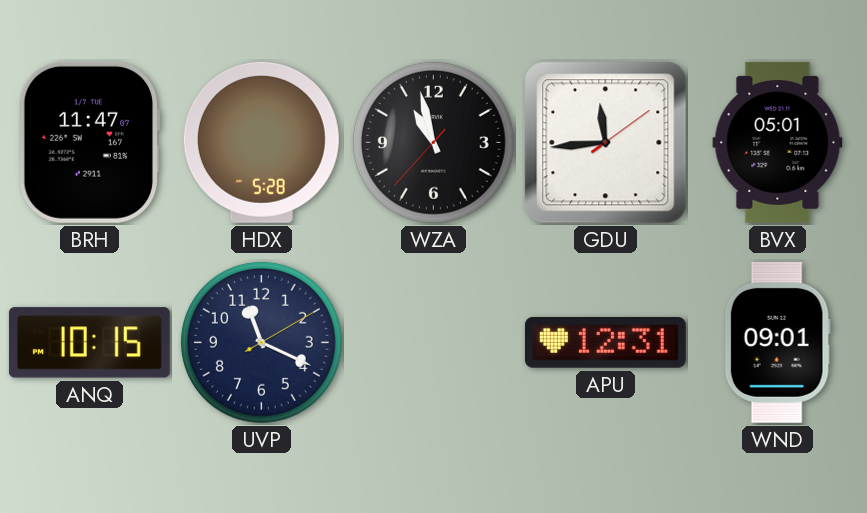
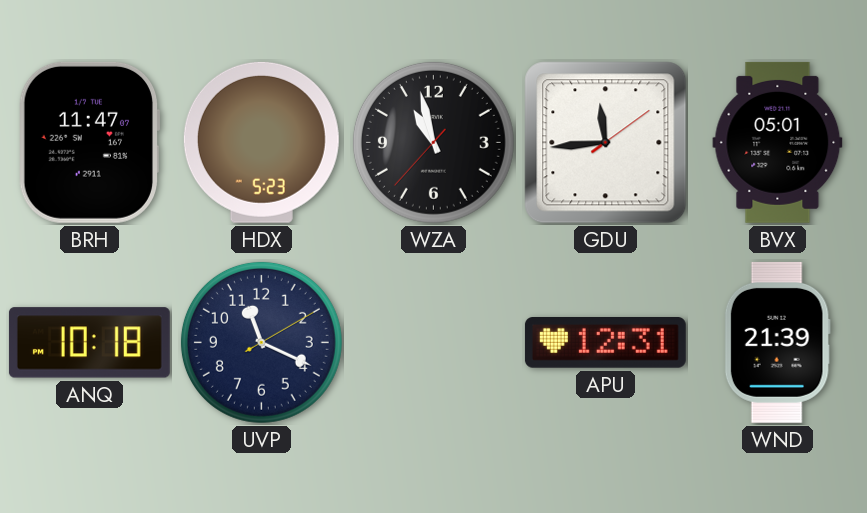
HDX: 5:28 -> 5:23
ANQ: 10:15 -> 10:18
WND: 09:01 -> 21:39
